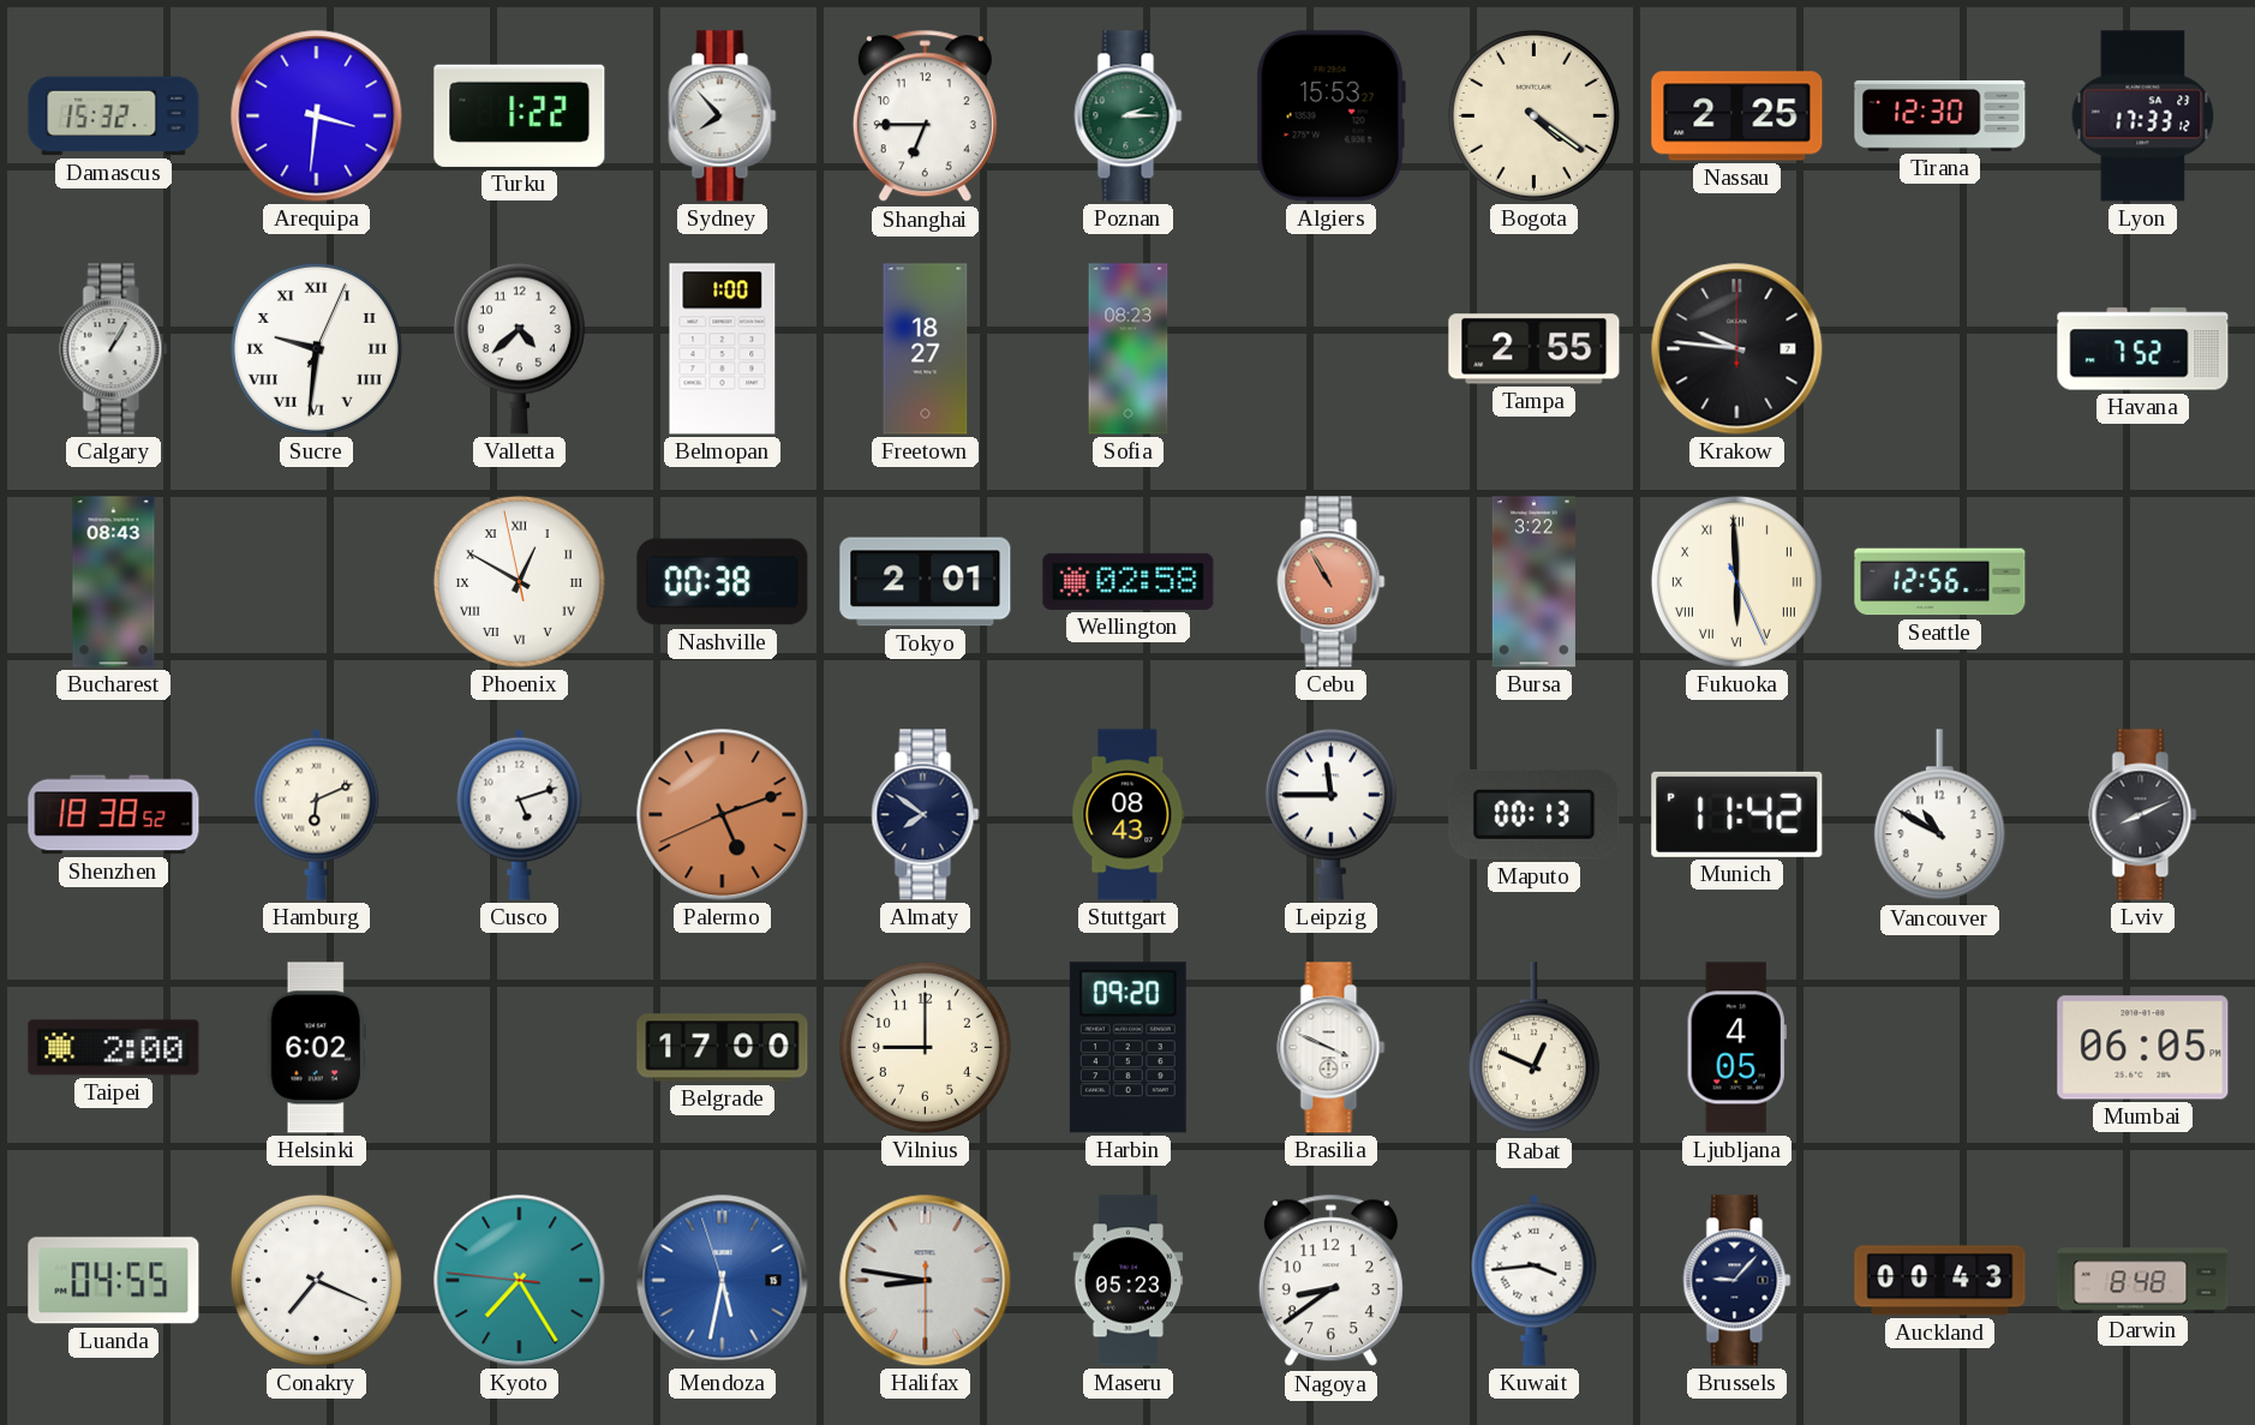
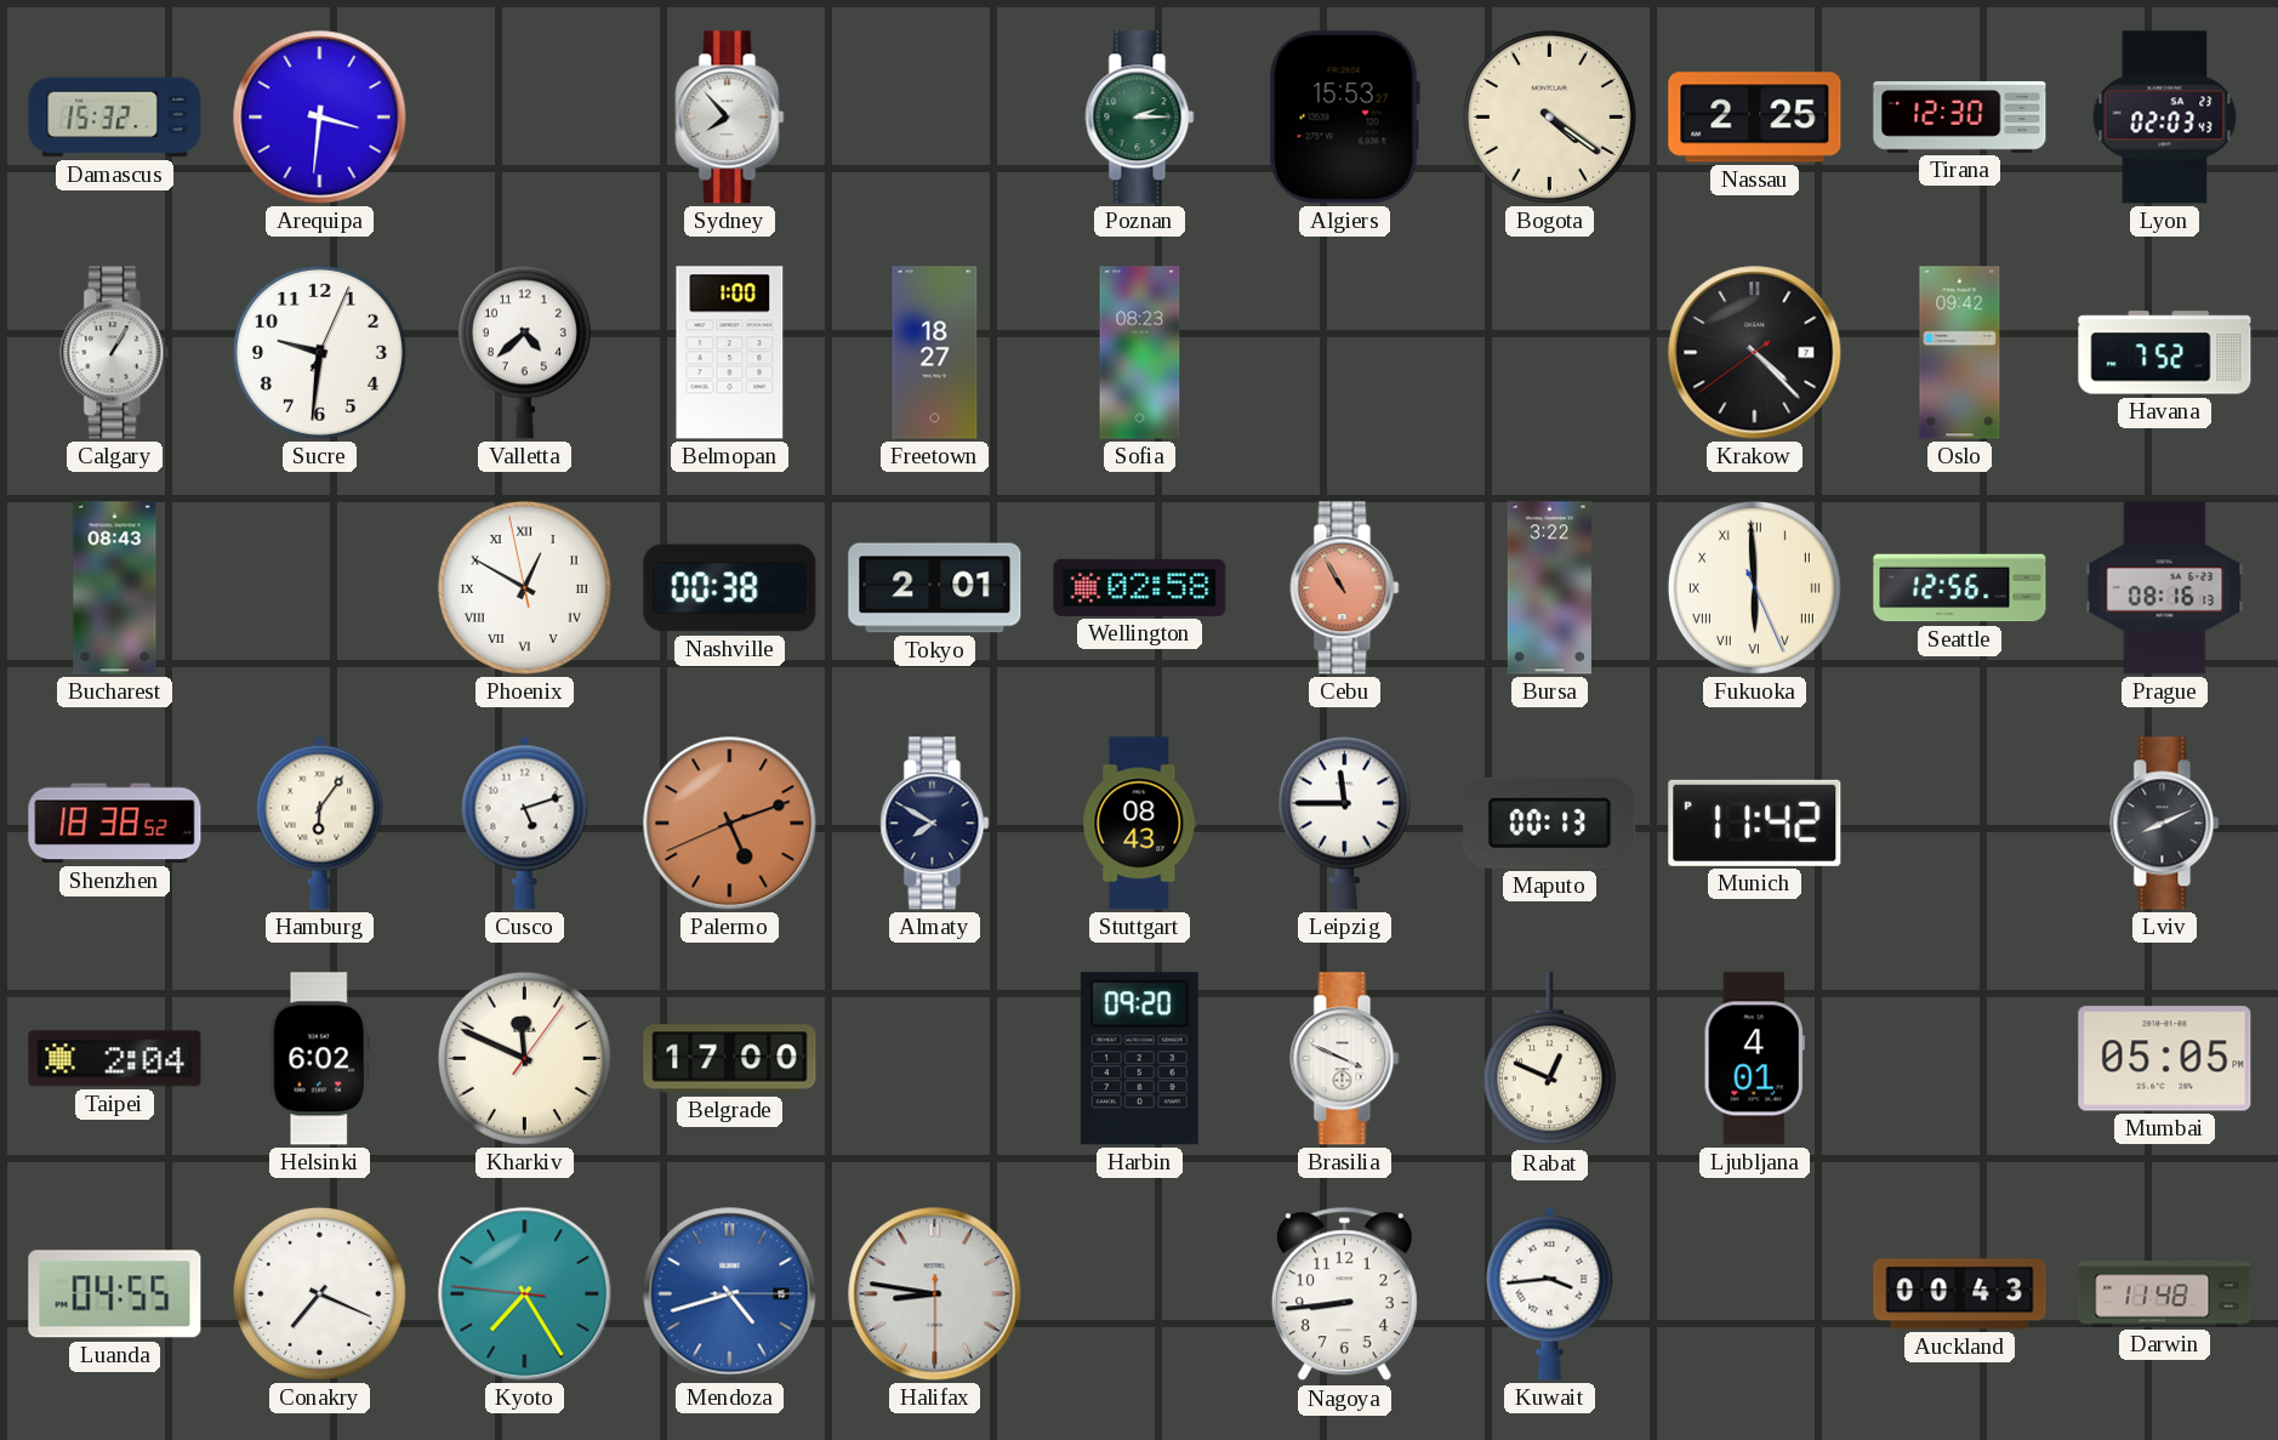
Turku: 1:22 -> none
Shanghai: 6:45 -> none
Lyon: 17:33 -> 02:03
Sucre numerals: Roman -> Arabic
Tampa: 2:55 -> none
Krakow: 9:46 -> 4:22
Oslo: none -> 09:42
Prague: none -> 08:16
Hamburg: 6:11 -> 6:06
Almaty: 7:51 -> 7:50
Vancouver: 10:50 -> none
Taipei: 2:00 -> 2:04
Kharkiv: none -> 11:49
Vilnius: 9:00 -> none
Ljubljana: 4:05 -> 4:01
Mumbai: 06:05 -> 05:05
Mendoza: 5:31 -> 4:42
Maseru: 05:23 -> none
Nagoya: 8:39 -> 8:44
Brussels: 9:07 -> none
Darwin: 8:48 -> 11:48
